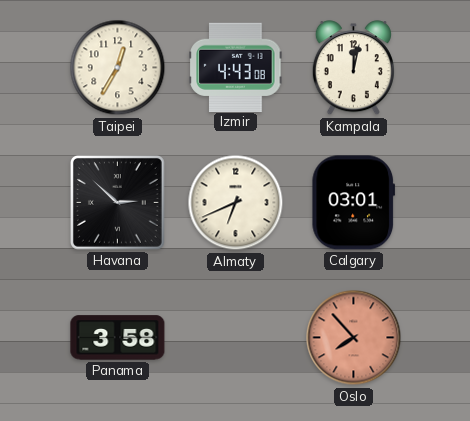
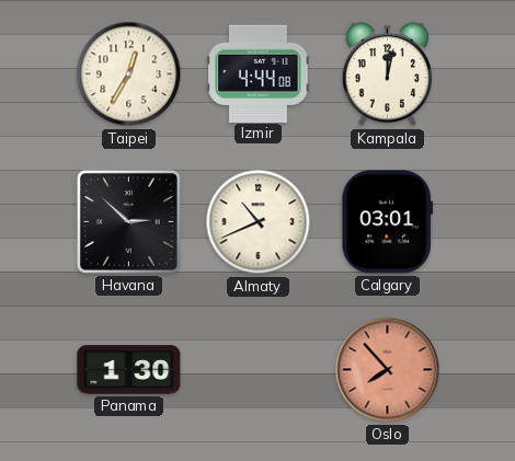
Izmir: 4:43 -> 4:44
Almaty: 6:41 -> 10:41
Panama: 3:58 -> 1:30
